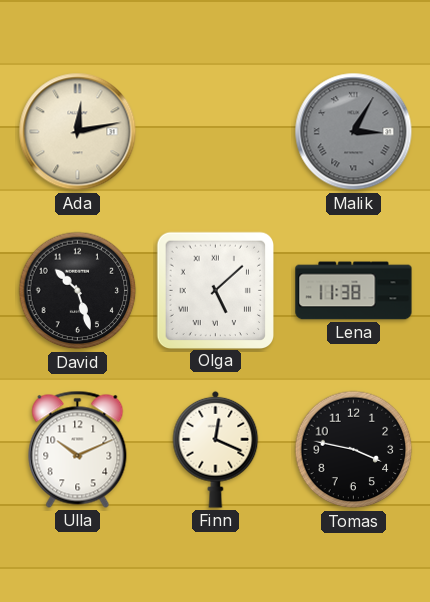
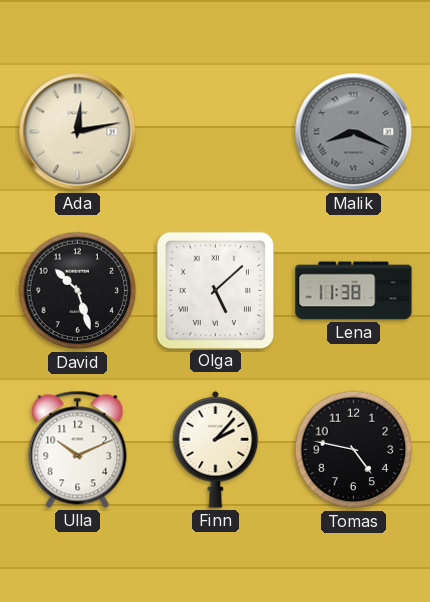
Malik: 3:05 -> 8:19
Finn: 12:19 -> 2:07
Tomas: 3:47 -> 4:47
